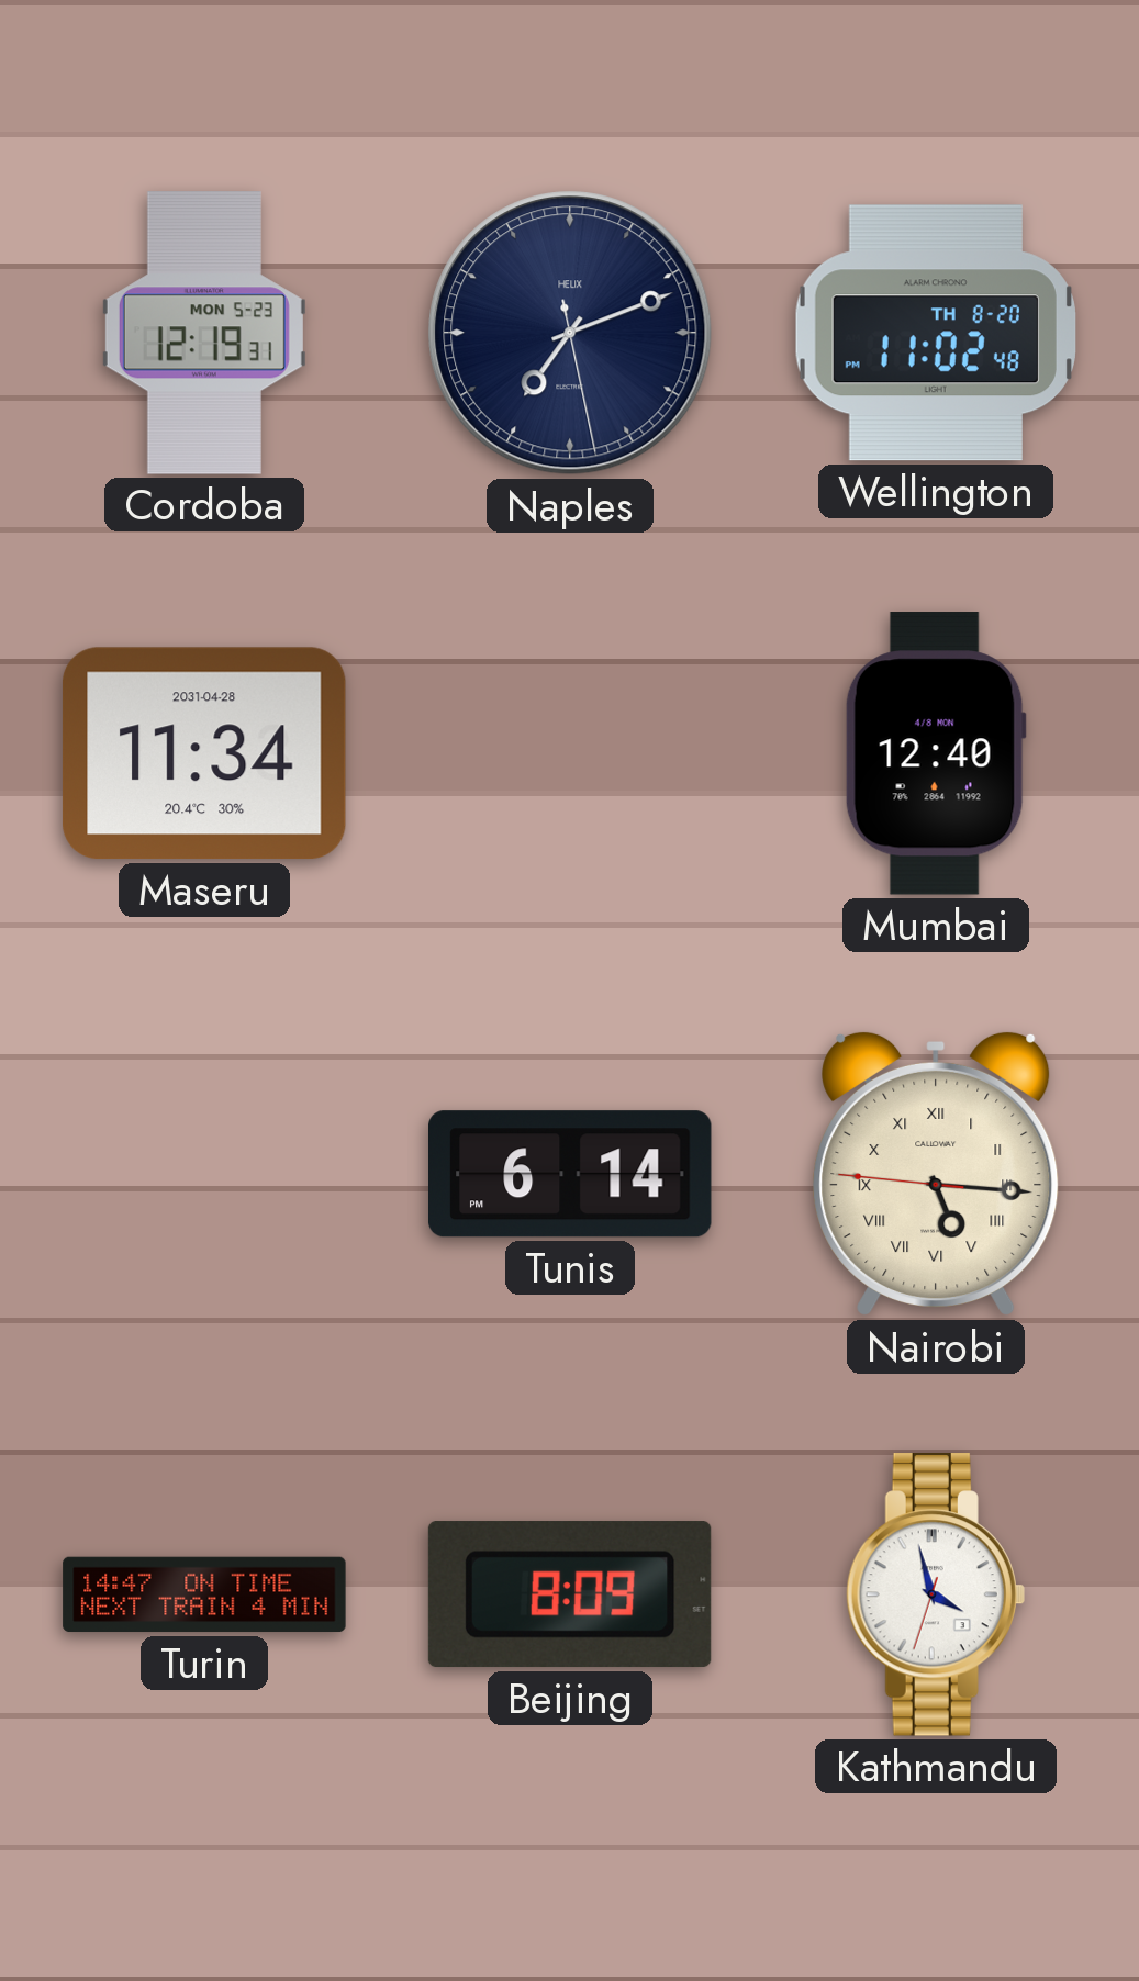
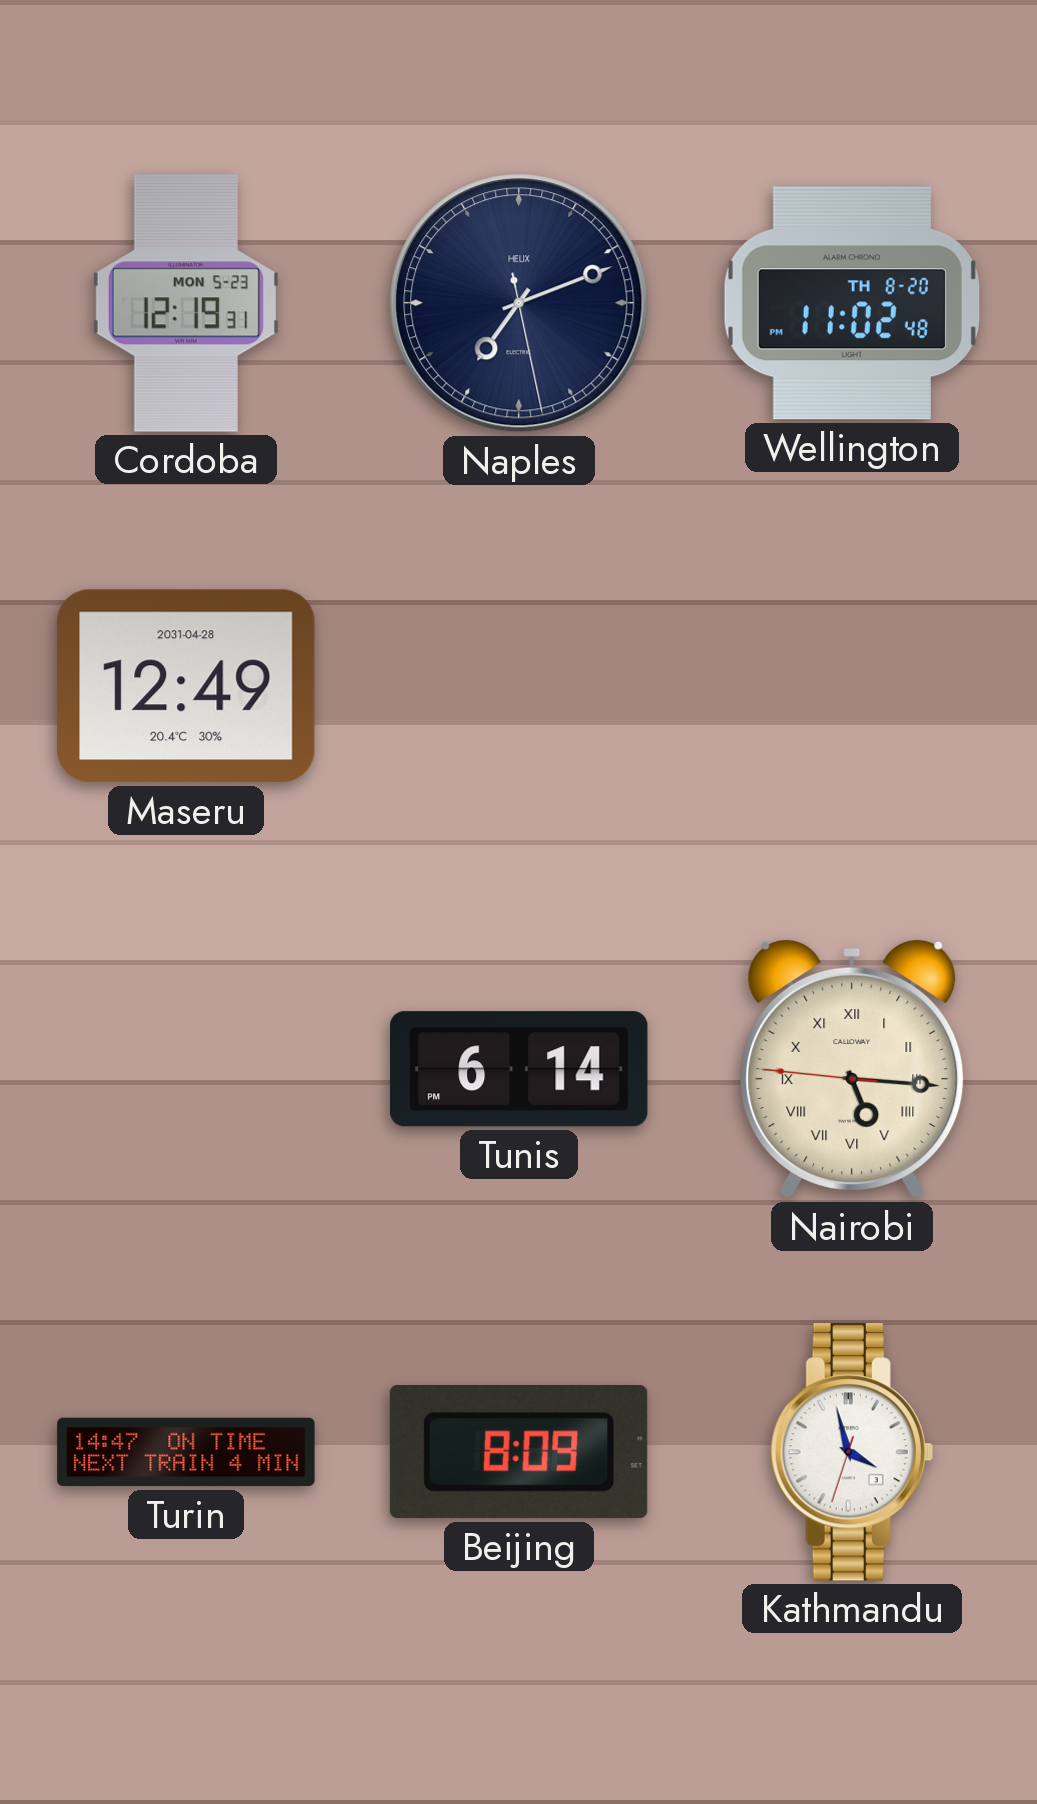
Maseru: 11:34 -> 12:49
Mumbai: 12:40 -> none
